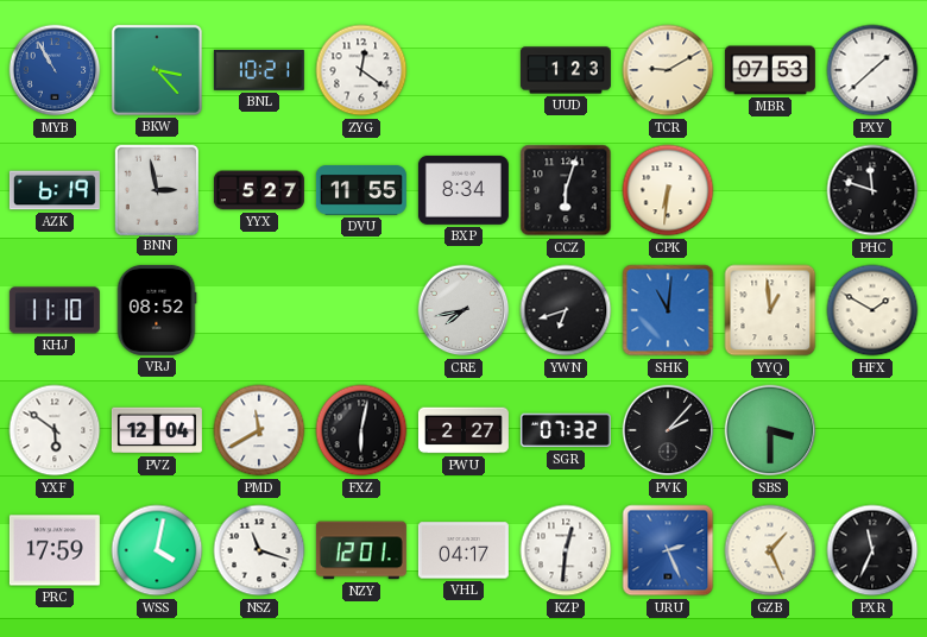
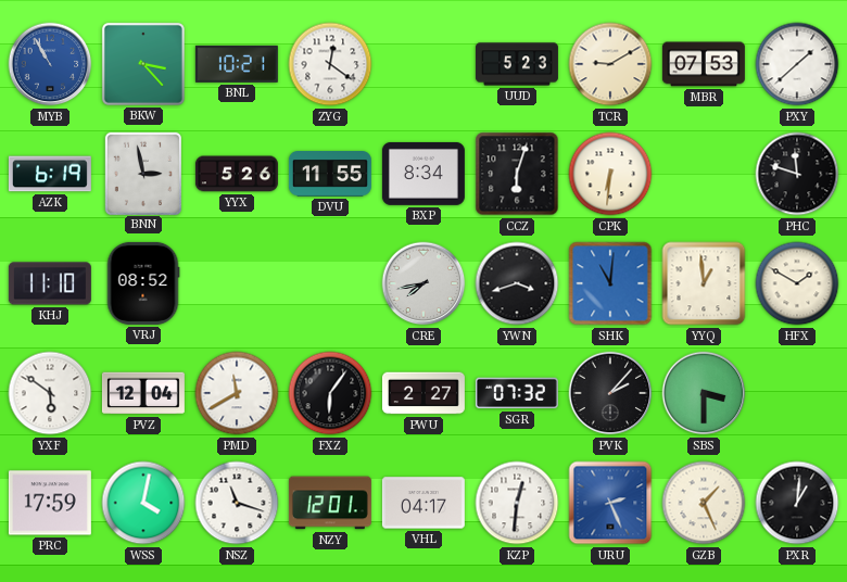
UUD: 1:23 -> 5:23
YYX: 5:27 -> 5:26
YWN: 6:42 -> 3:42
FXZ: 6:02 -> 6:06
PXR: 11:34 -> 1:01
